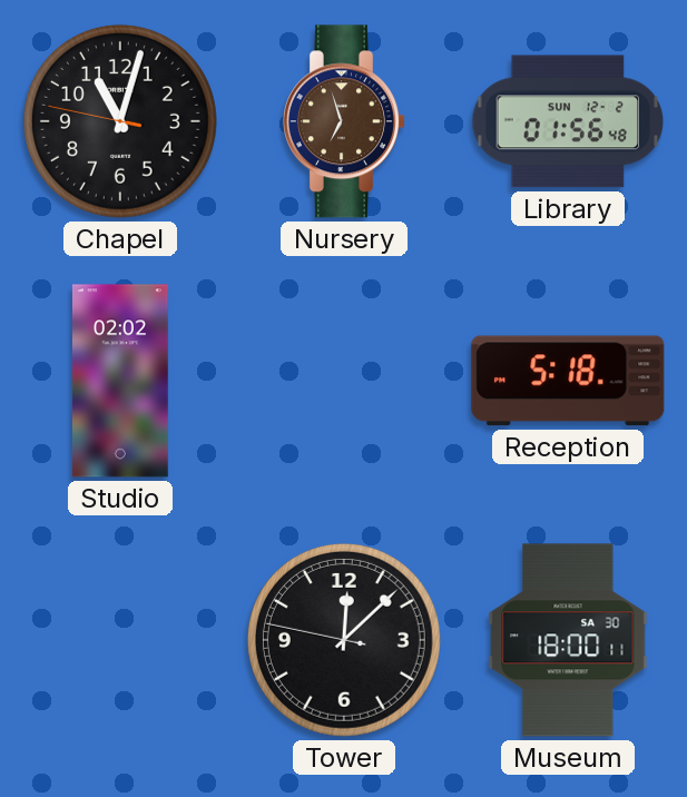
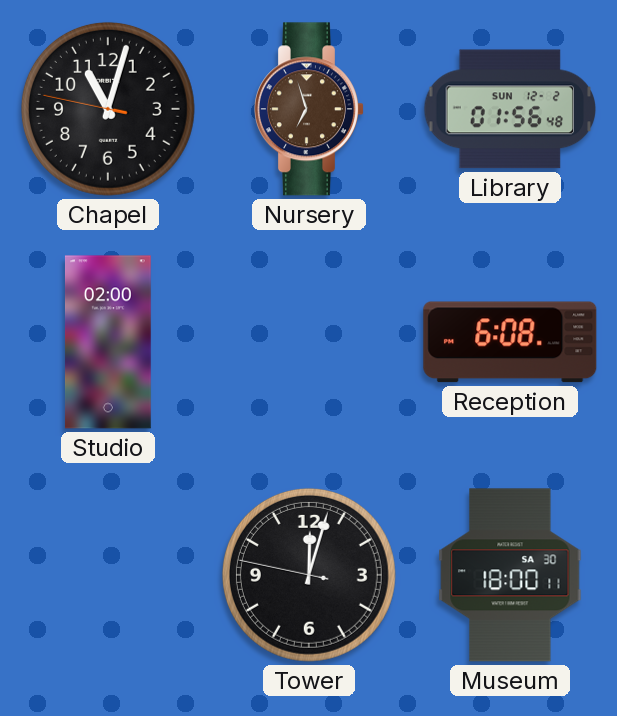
Studio: 02:02 -> 02:00
Reception: 5:18 -> 6:08
Tower: 12:07 -> 12:02
